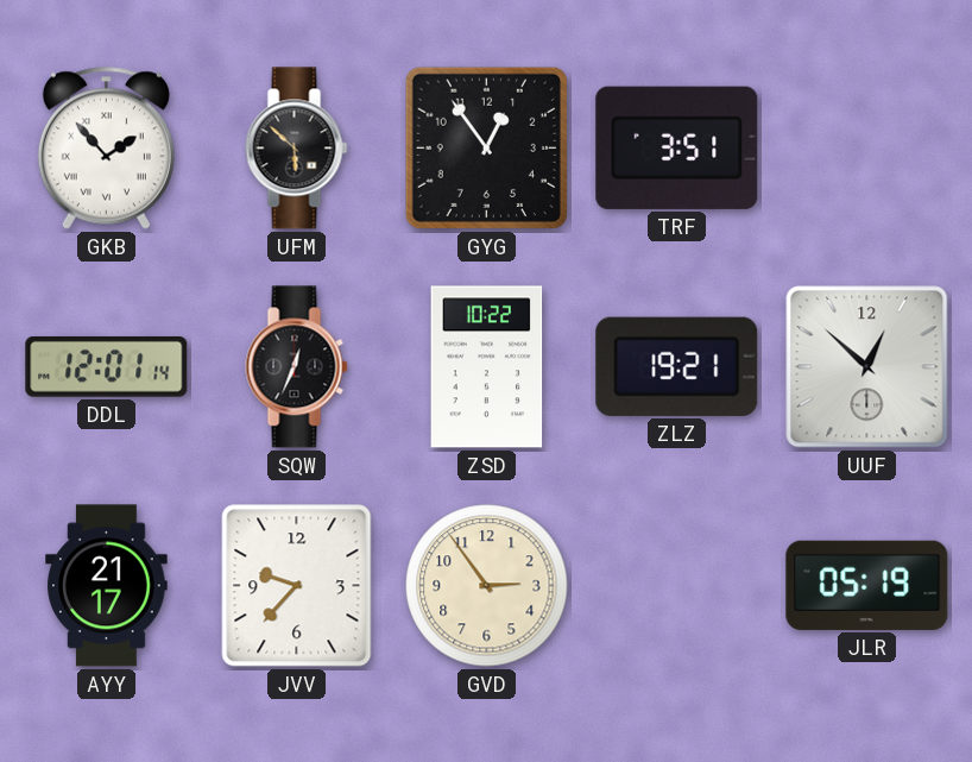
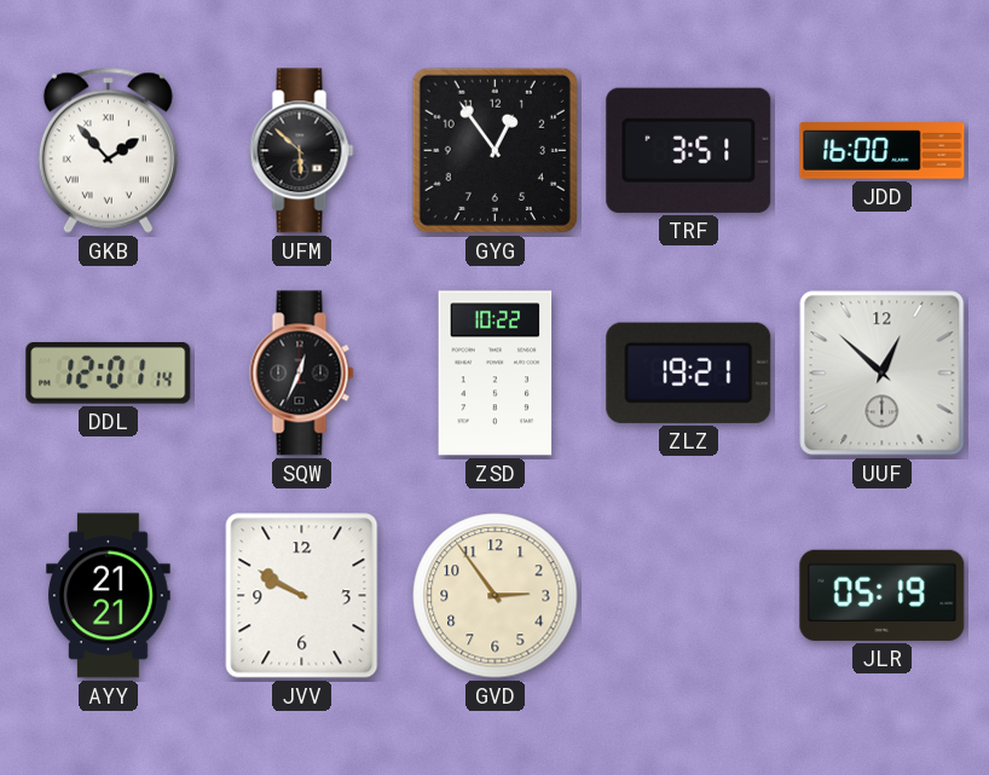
JDD: none -> 16:00
AYY: 21:17 -> 21:21
JVV: 9:37 -> 9:50
